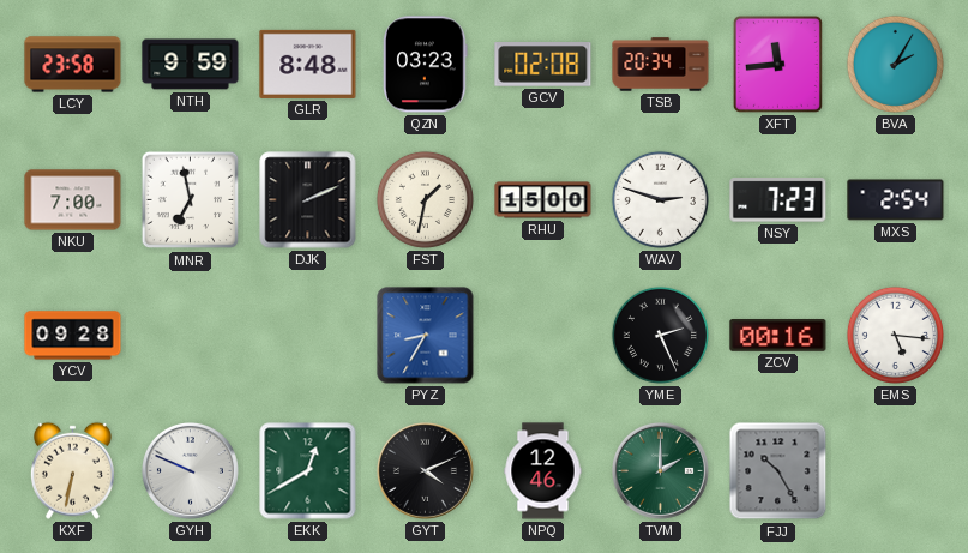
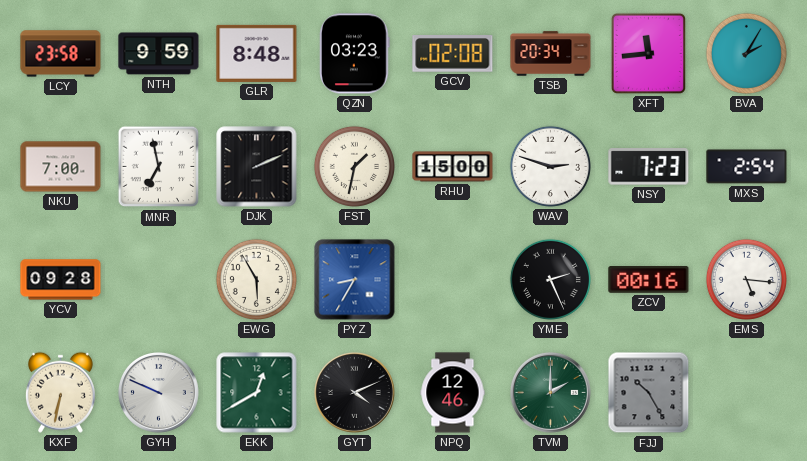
EWG: none -> 5:55
